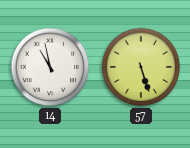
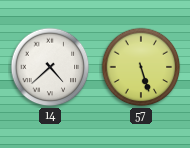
14: 10:58 -> 4:38
